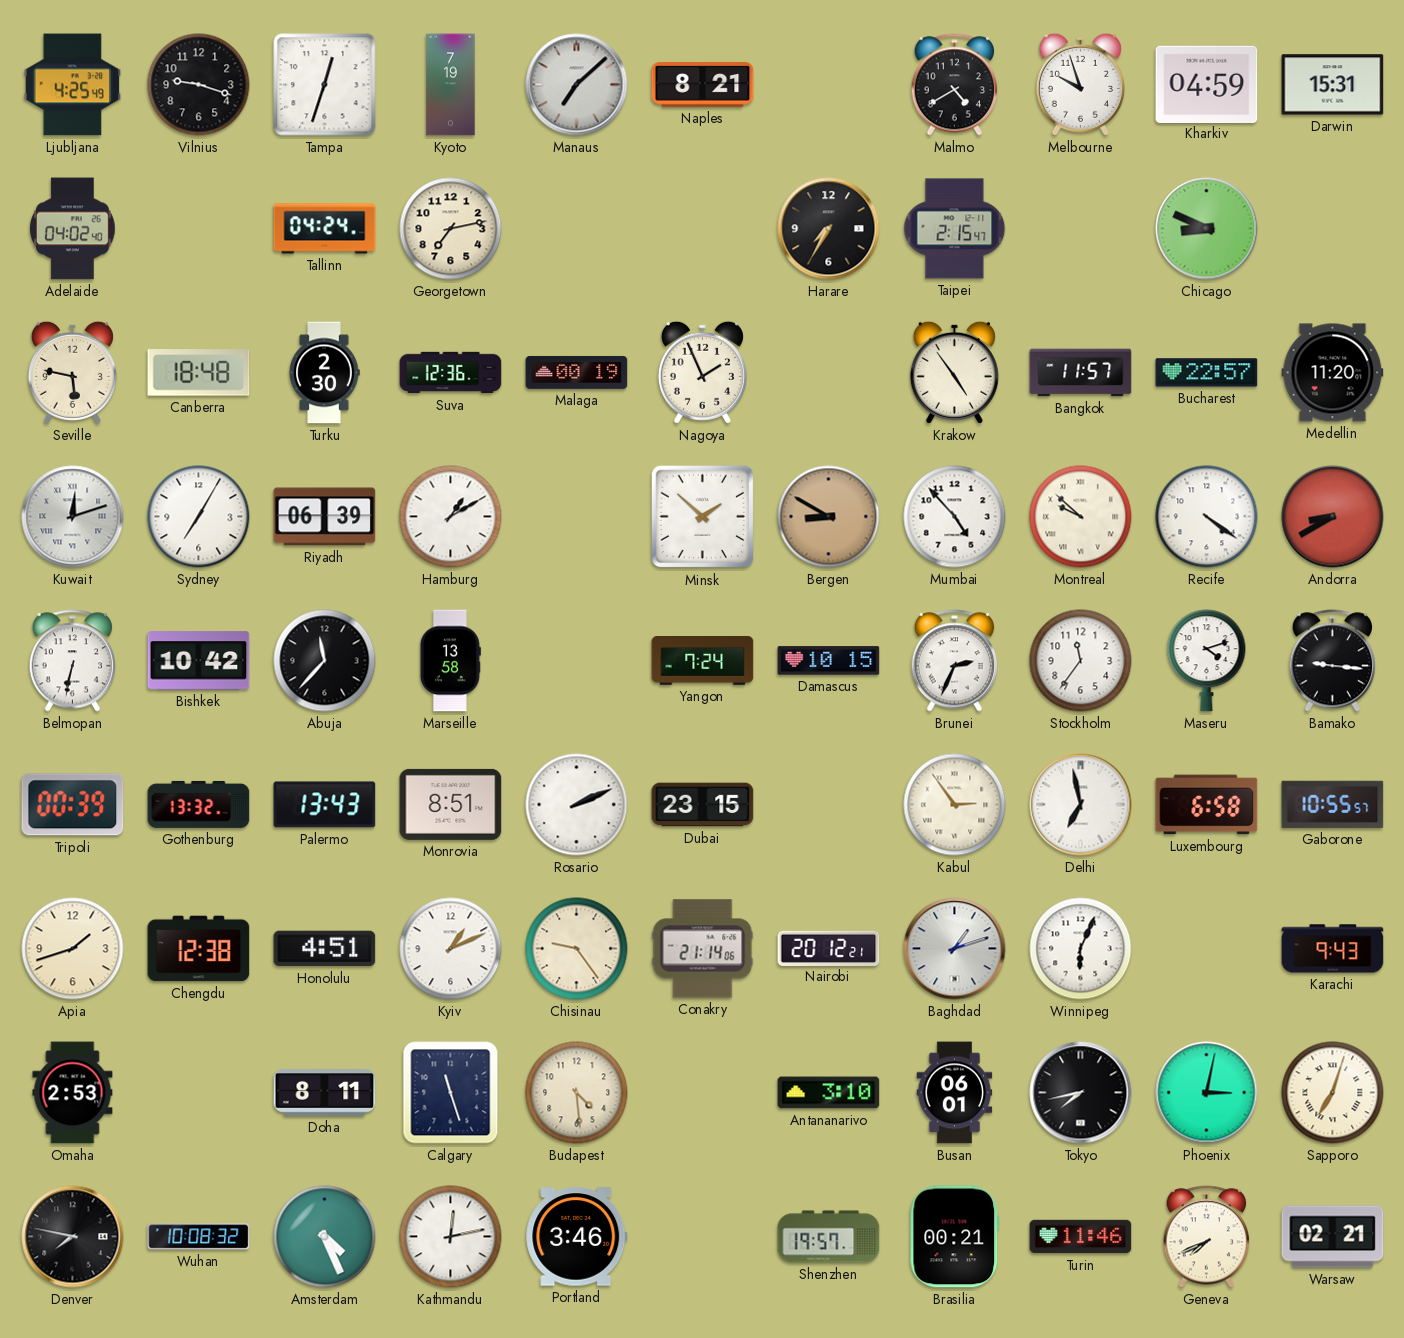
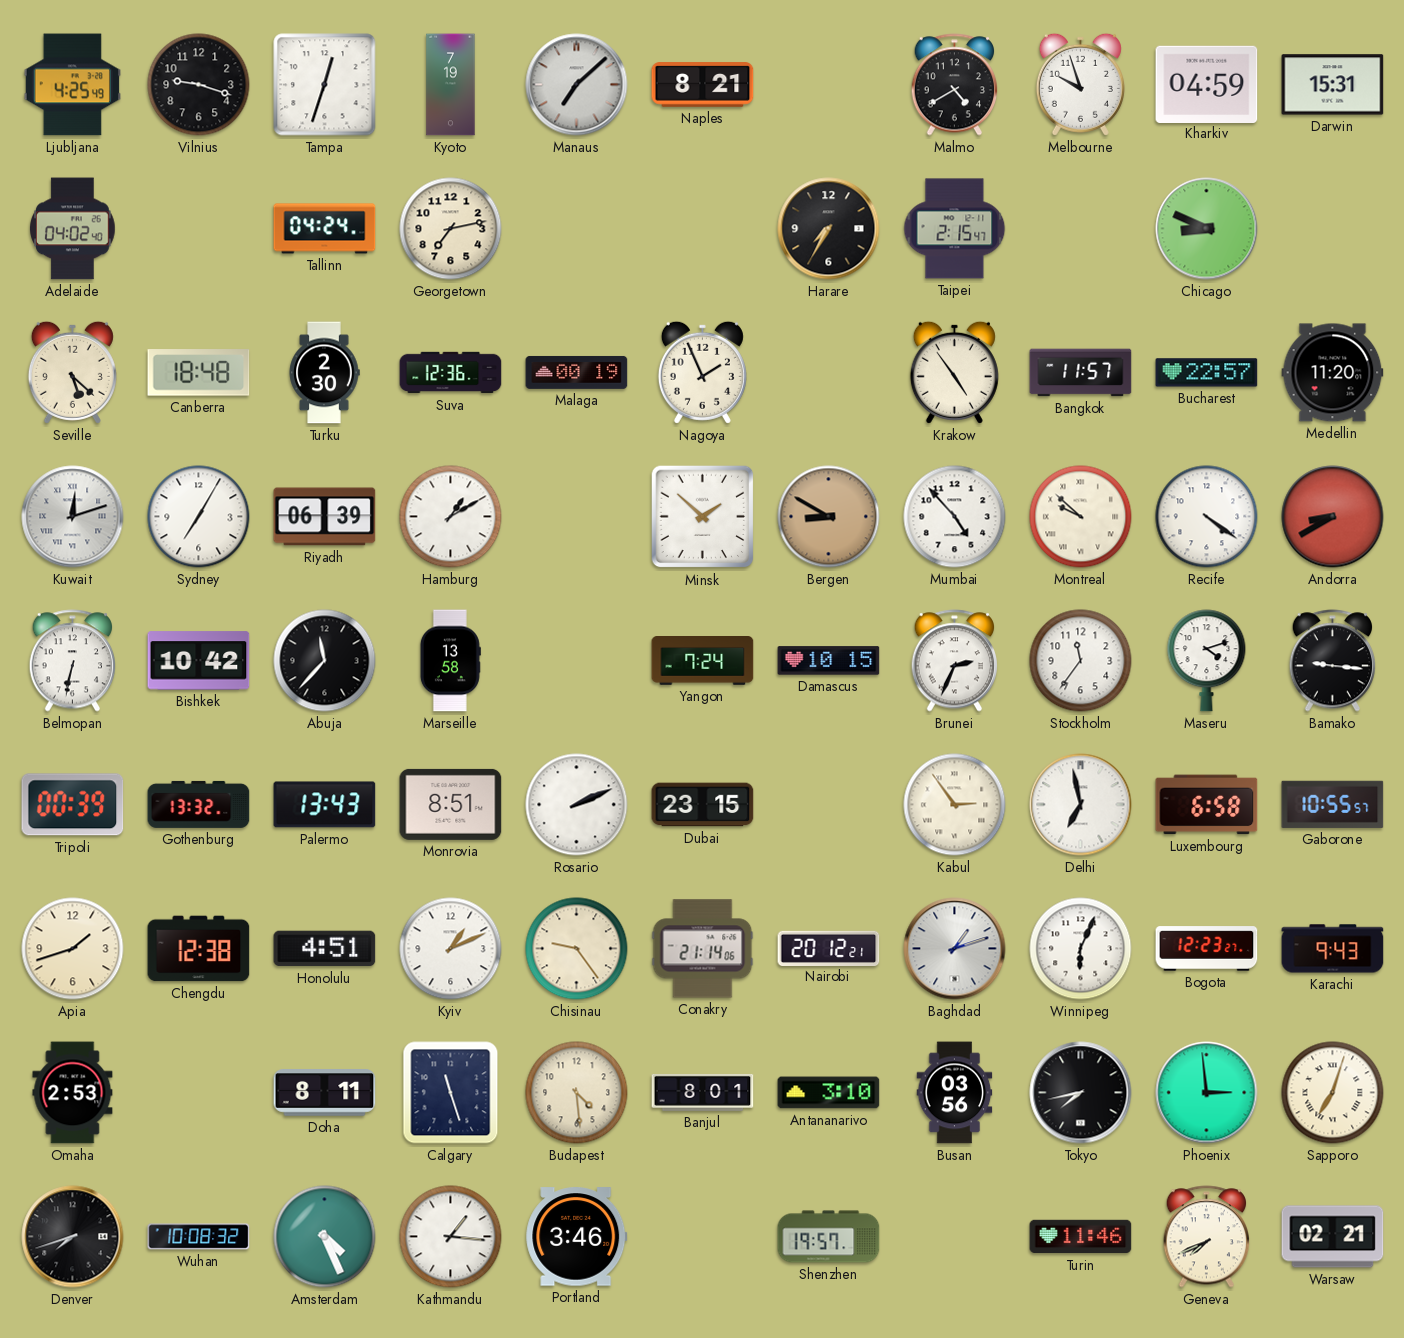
Seville: 5:47 -> 5:22
Bogota: none -> 12:23
Banjul: none -> 8:01
Busan: 06:01 -> 03:56
Phoenix: 3:02 -> 2:59
Denver: 7:47 -> 7:42
Kathmandu: 12:13 -> 1:16
Brasilia: 00:21 -> none
